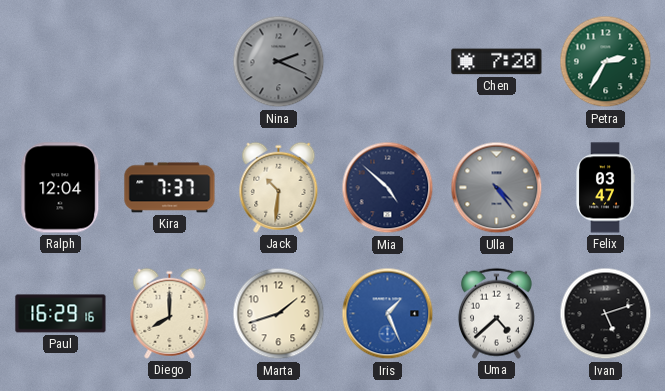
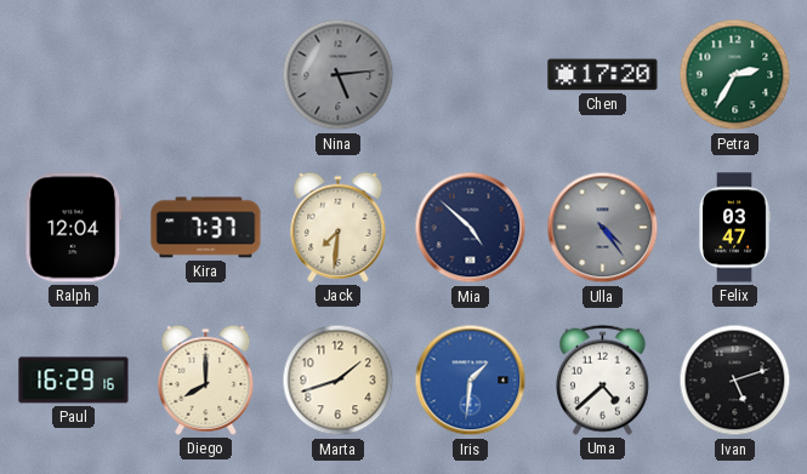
Nina: 2:19 -> 5:14
Chen: 7:20 -> 17:20
Jack: 10:31 -> 7:31
Iris: 1:26 -> 1:31
